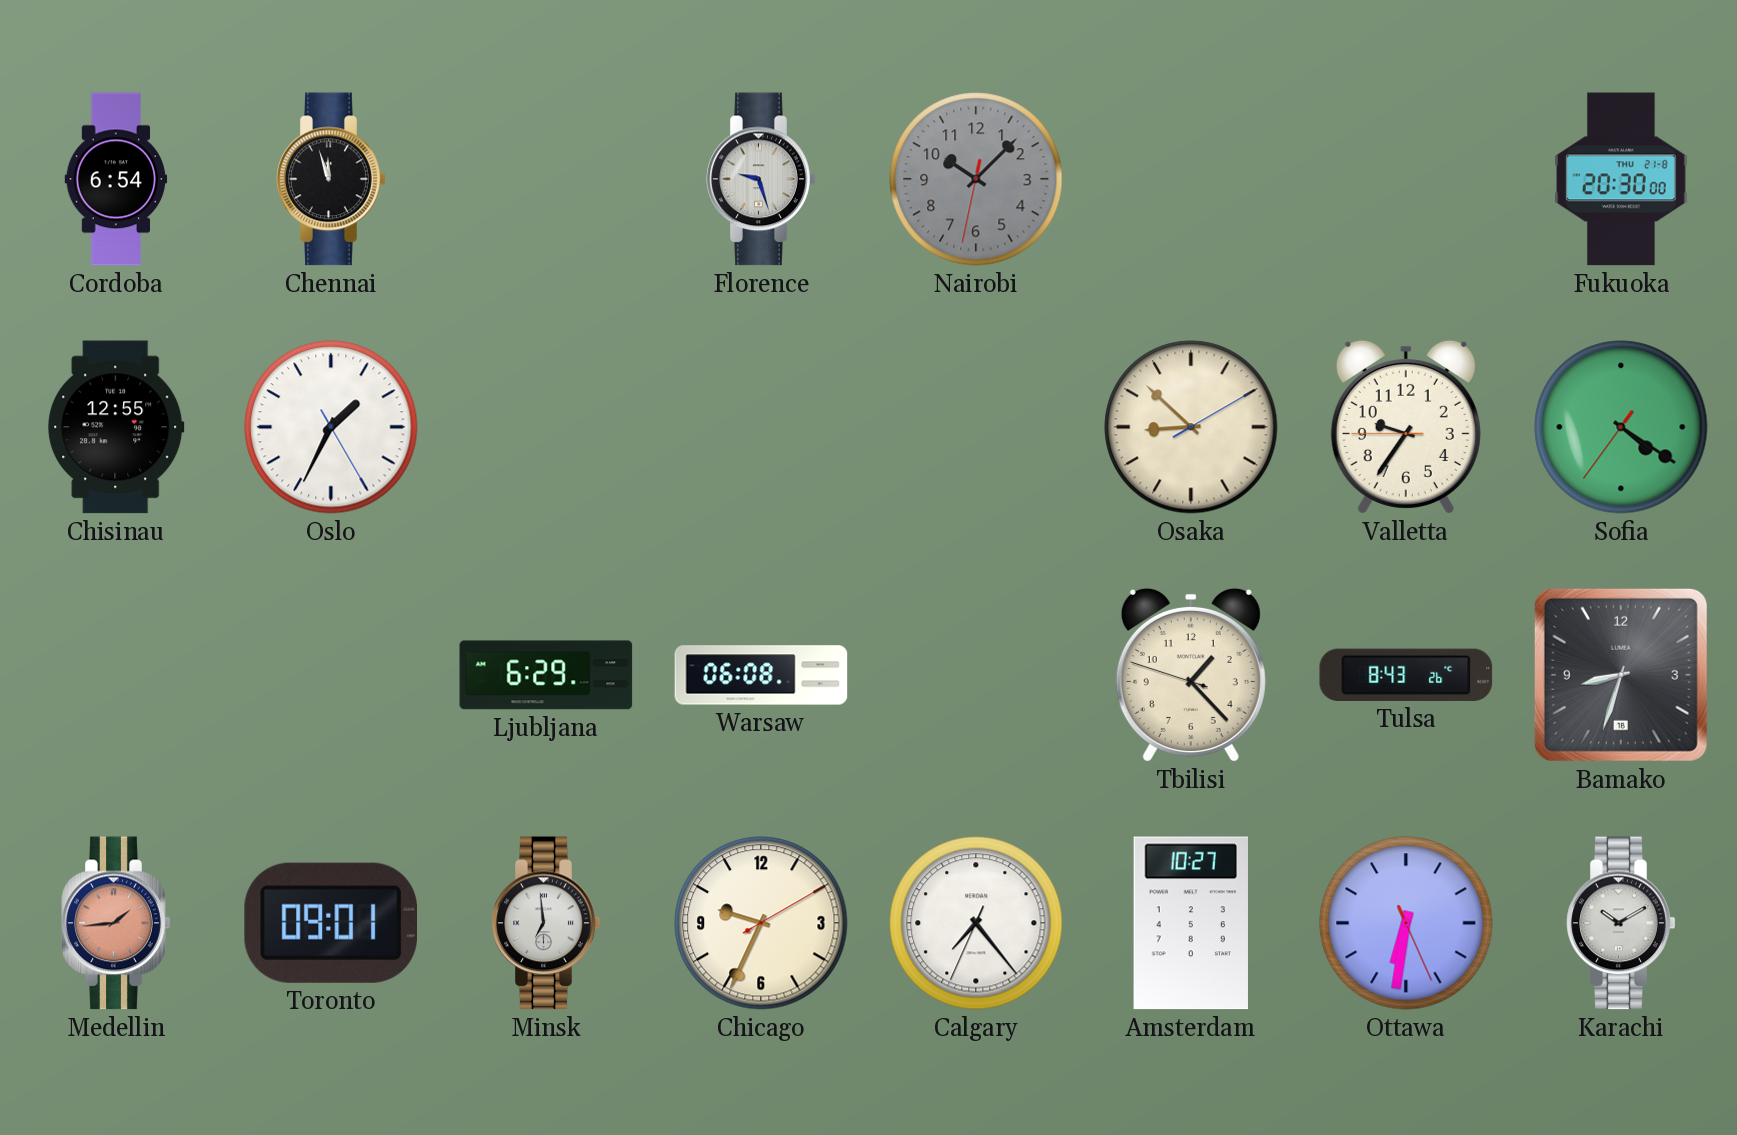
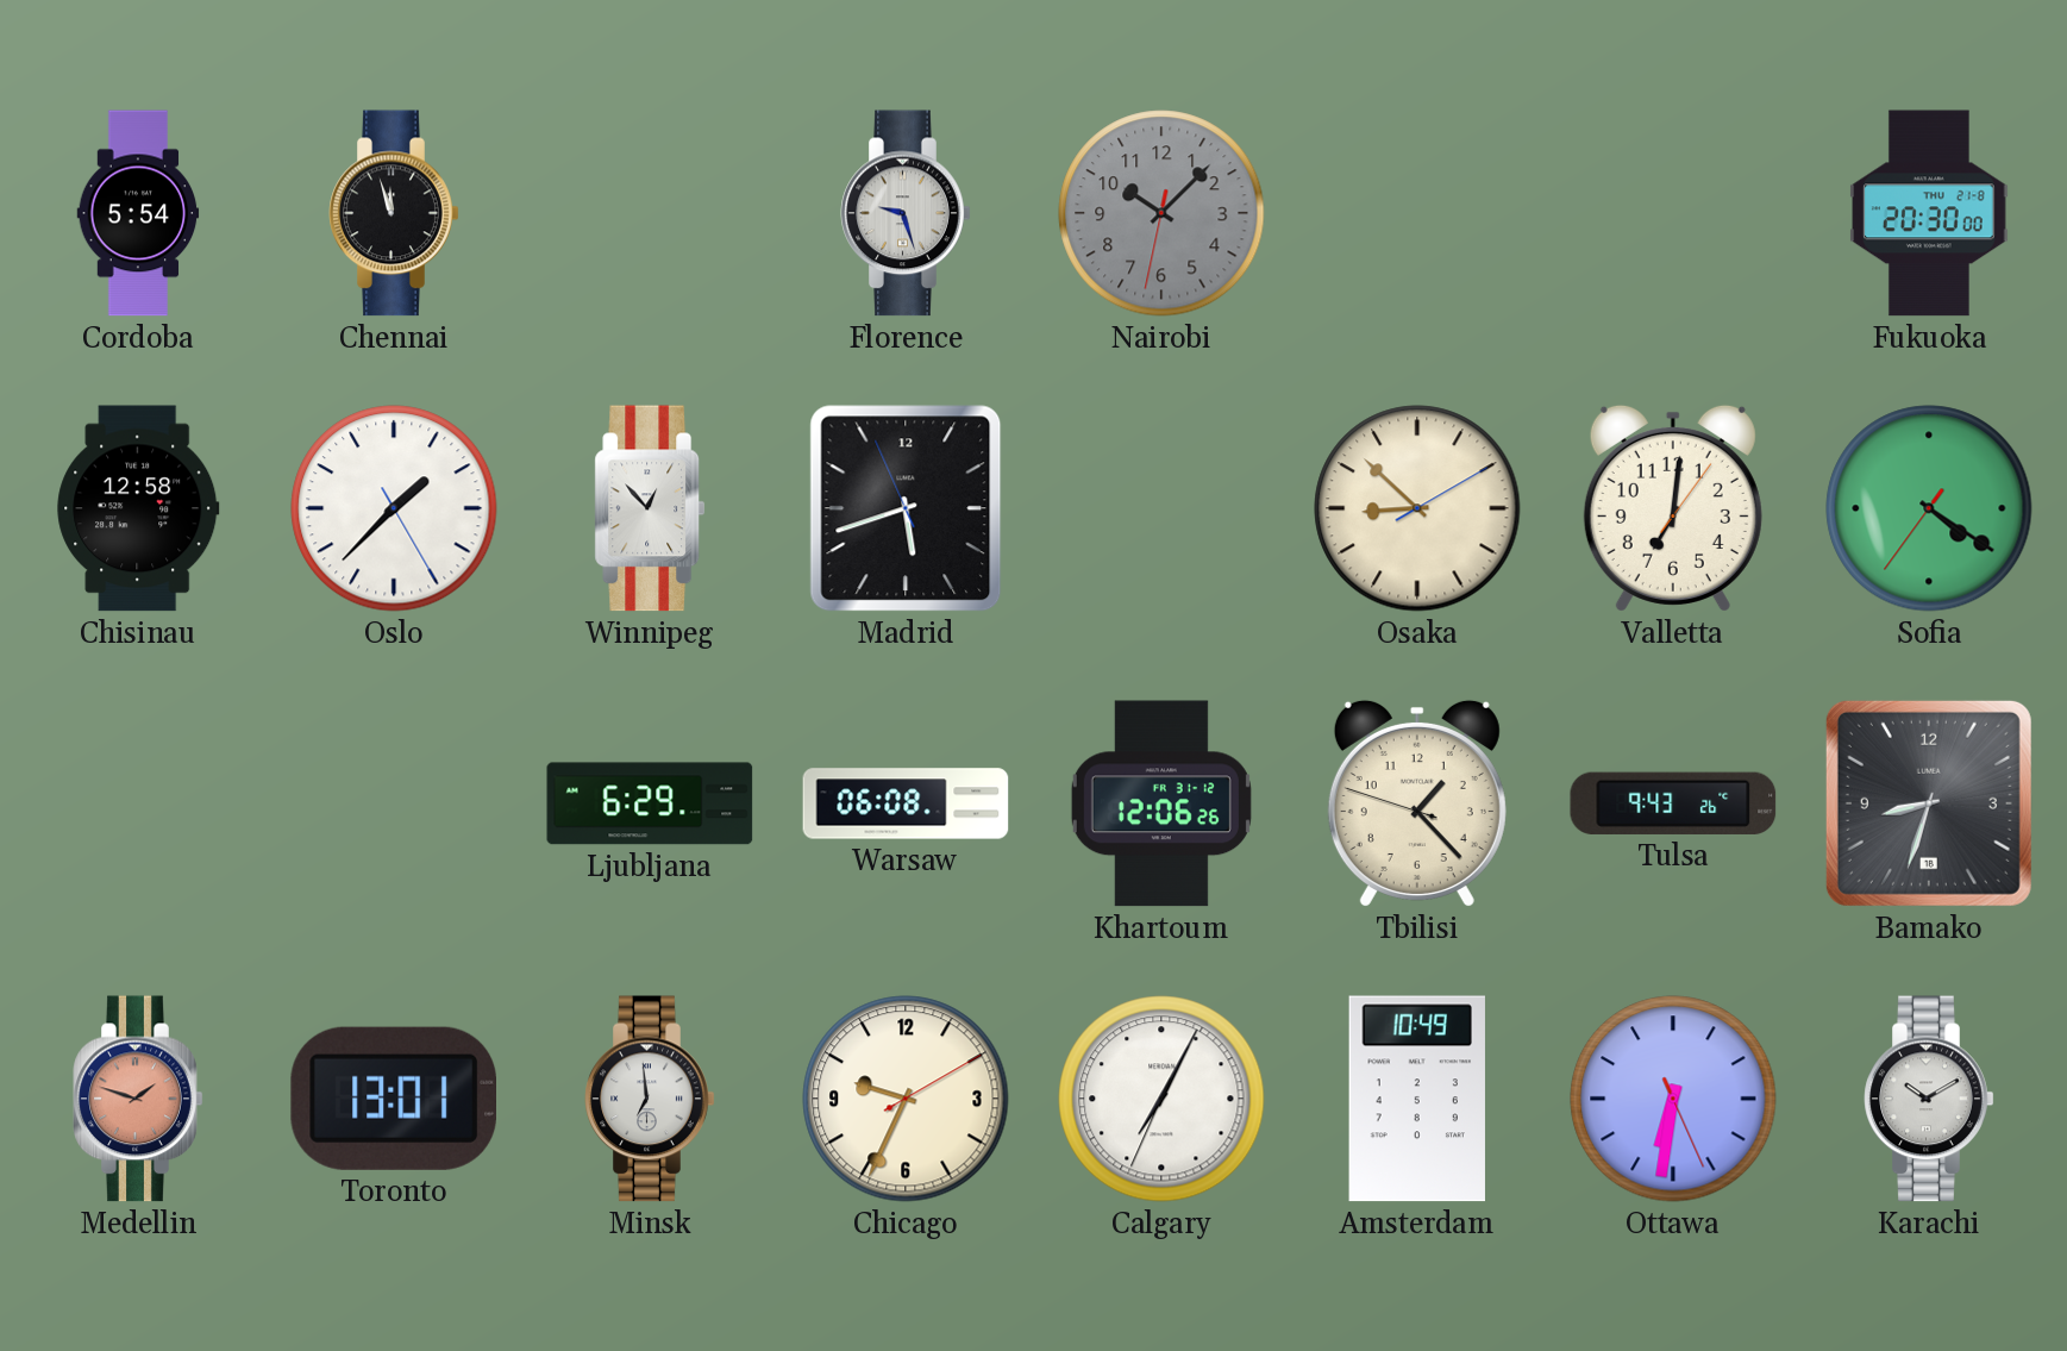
Cordoba: 6:54 -> 5:54
Chisinau: 12:55 -> 12:58
Oslo: 1:34 -> 1:37
Winnipeg: none -> 12:53
Madrid: none -> 5:41
Valletta: 9:35 -> 7:01
Khartoum: none -> 12:06
Tulsa: 8:43 -> 9:43
Medellin: 1:44 -> 1:48
Toronto: 09:01 -> 13:01
Calgary: 7:23 -> 7:04
Amsterdam: 10:27 -> 10:49
